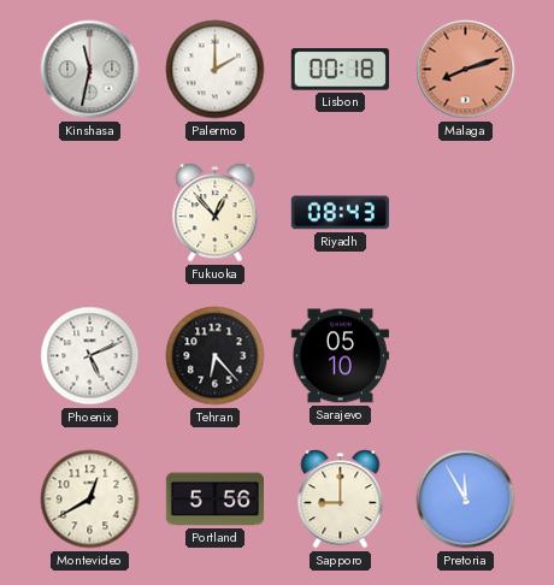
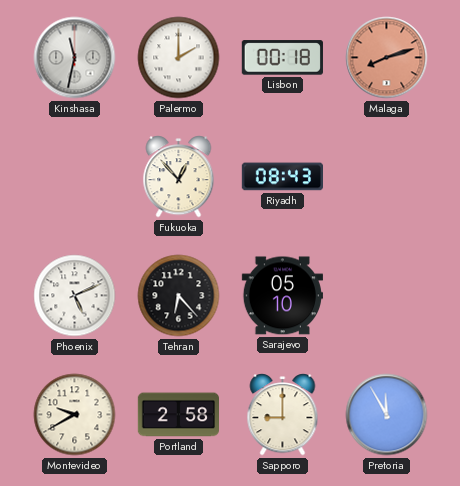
Montevideo: 12:40 -> 9:40
Portland: 5:56 -> 2:58
